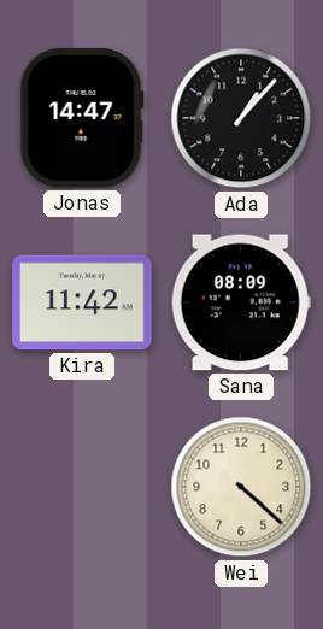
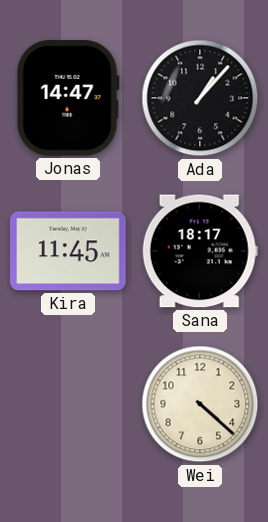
Kira: 11:42 -> 11:45
Sana: 08:09 -> 18:17
